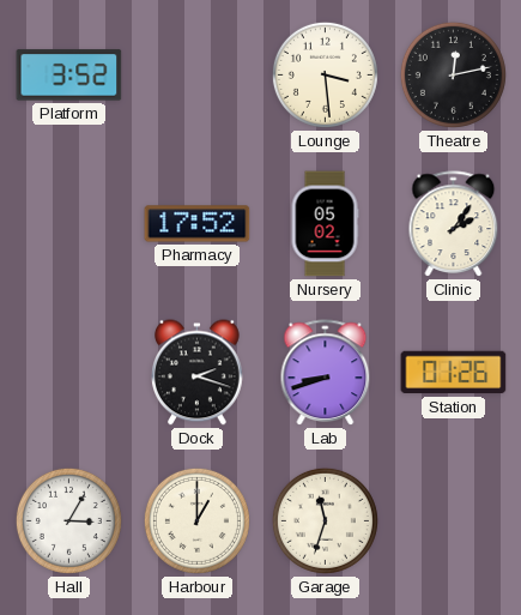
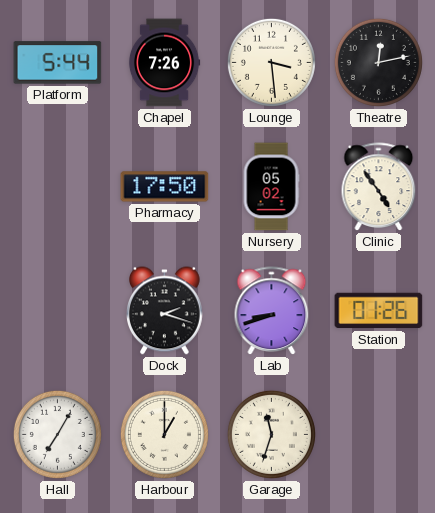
Platform: 3:52 -> 5:44
Chapel: none -> 7:26
Pharmacy: 17:52 -> 17:50
Clinic: 2:06 -> 4:54
Hall: 3:05 -> 7:05
